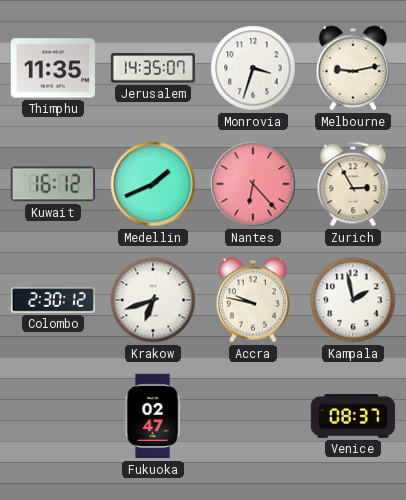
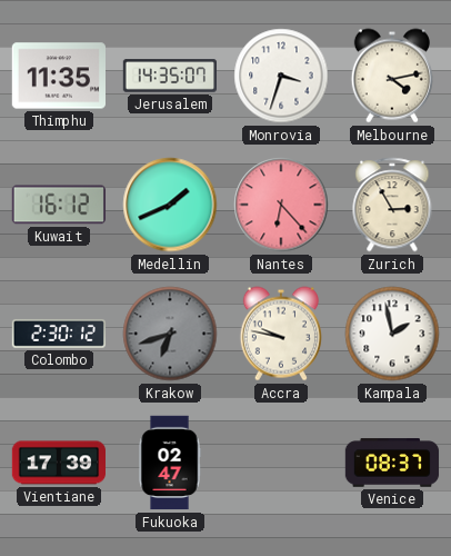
Melbourne: 9:13 -> 4:13
Krakow dial: white -> grey
Vientiane: none -> 17:39
